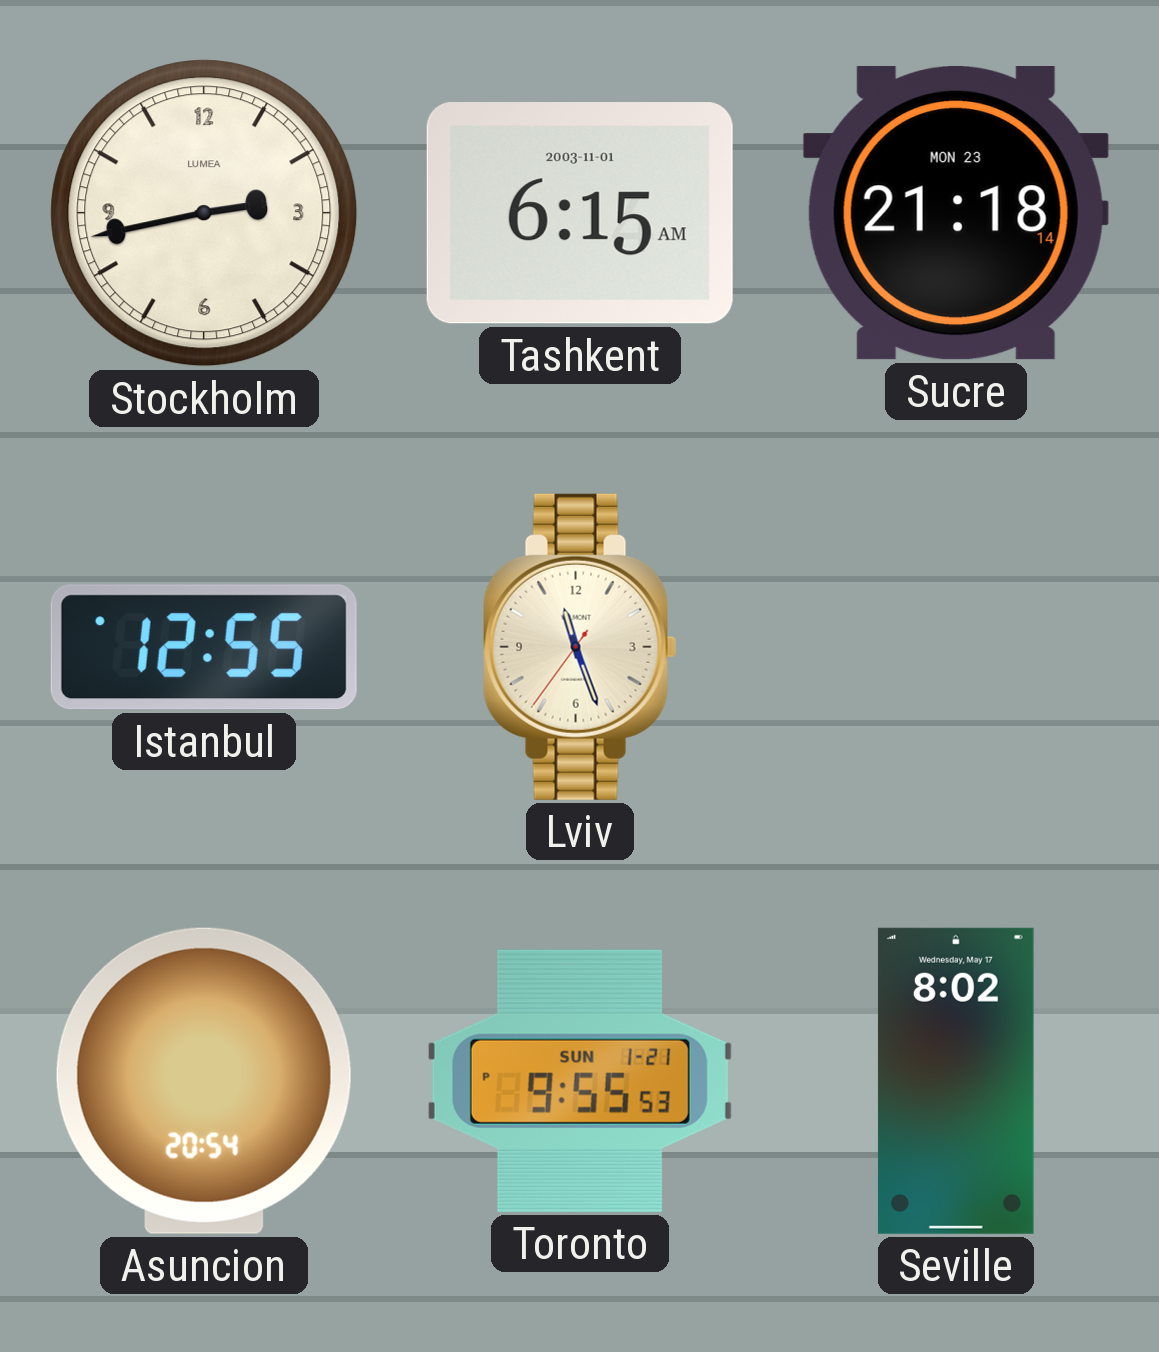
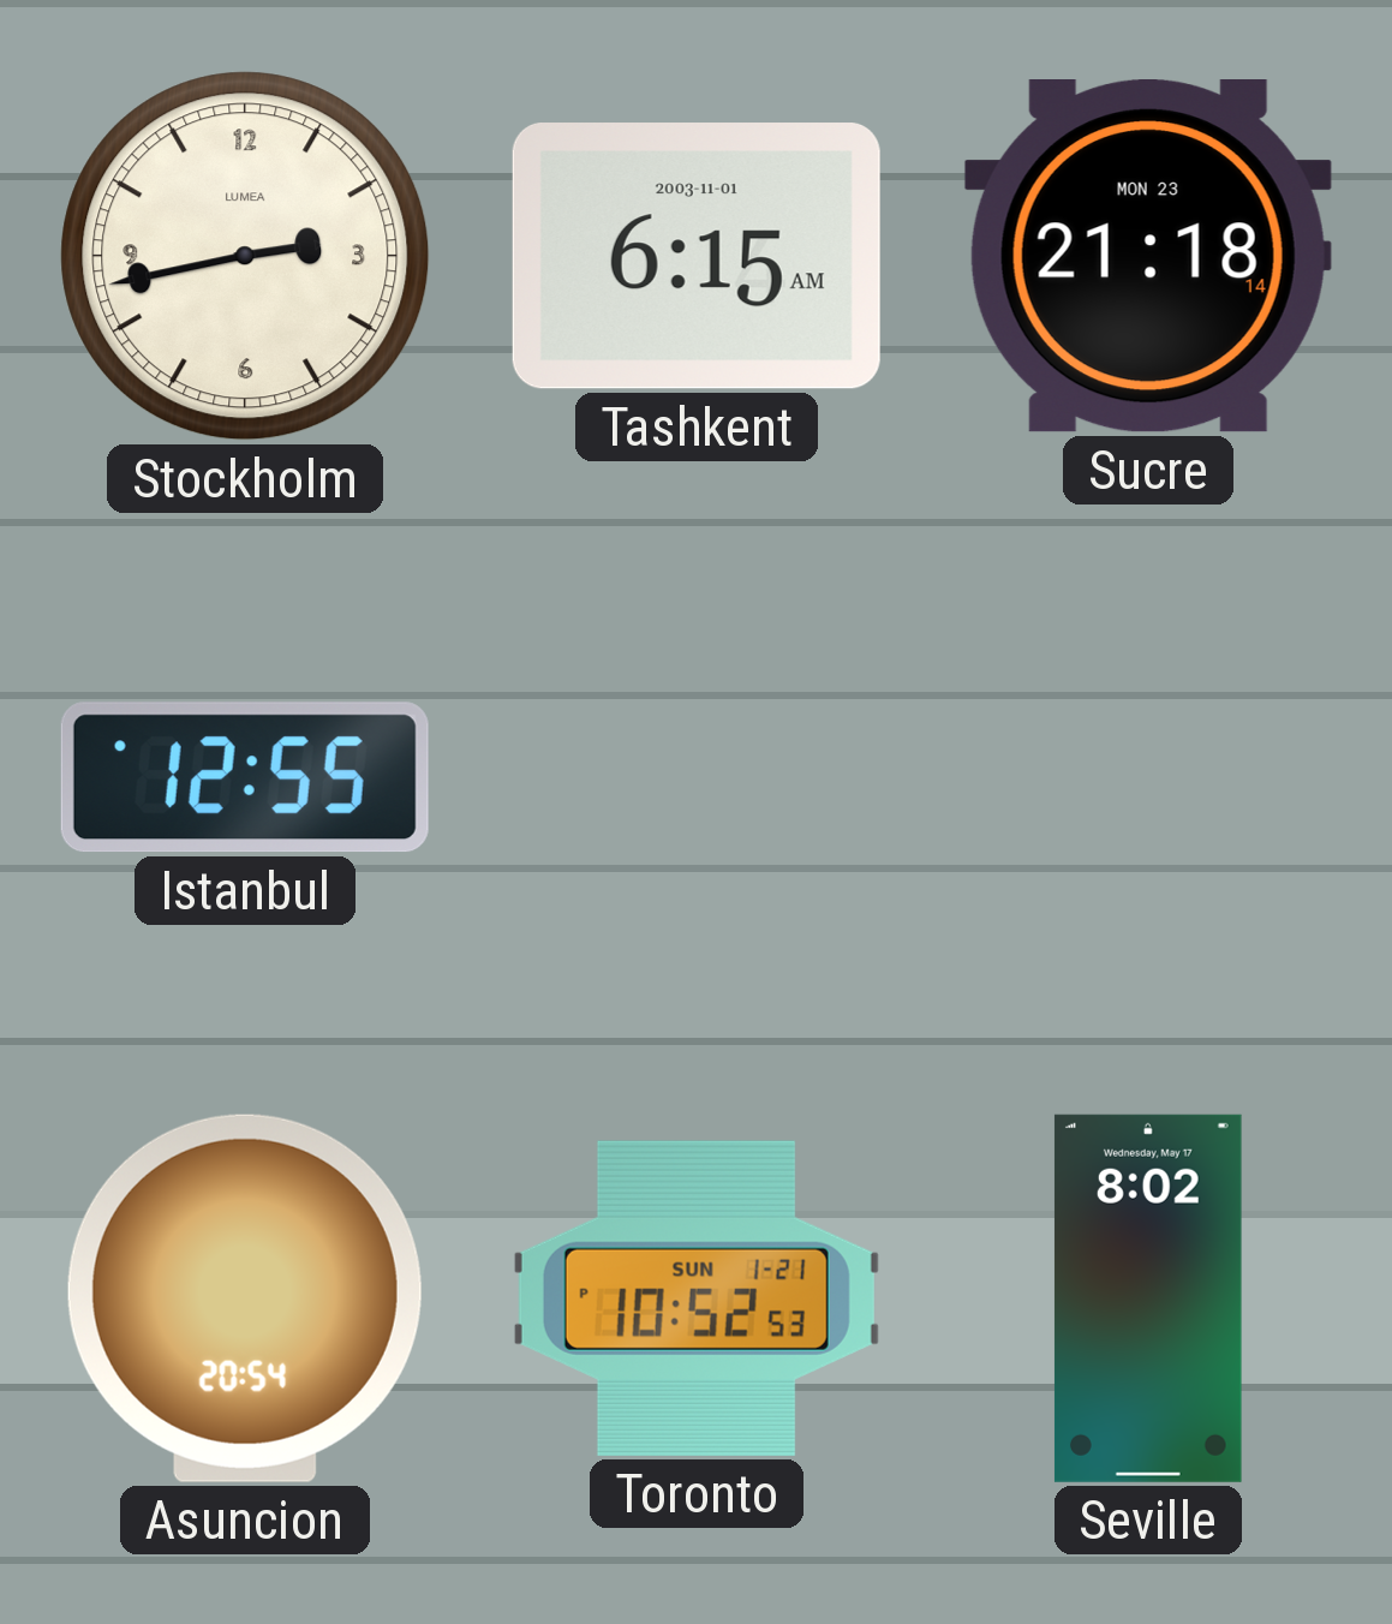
Lviv: 11:26 -> none
Toronto: 9:55 -> 10:52
